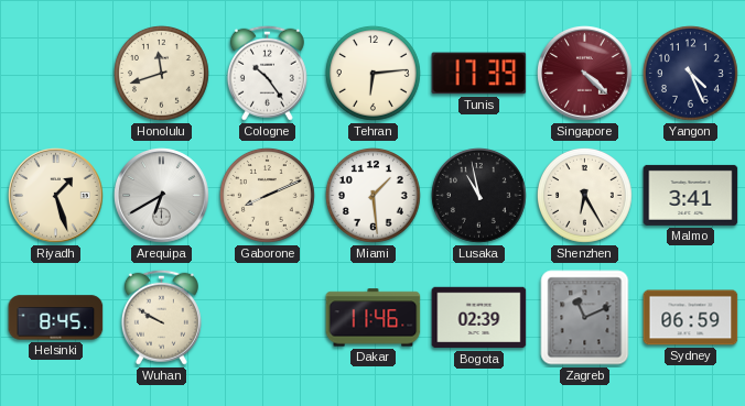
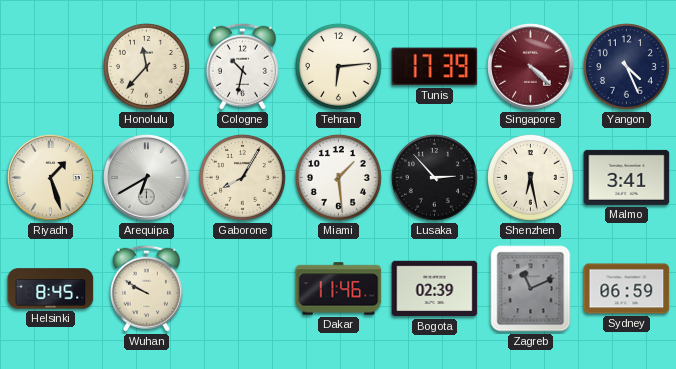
Honolulu: 11:42 -> 11:37
Cologne: 10:24 -> 10:32
Gaborone: 8:11 -> 8:05
Lusaka: 10:58 -> 2:53
Shenzhen: 6:25 -> 6:28
